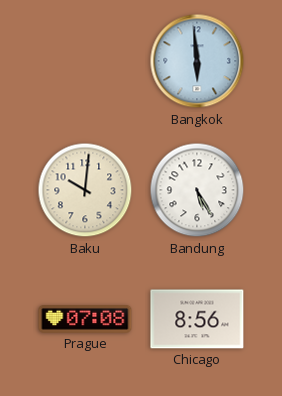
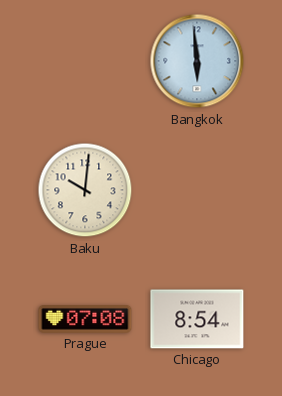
Bandung: 5:25 -> none
Chicago: 8:56 -> 8:54
